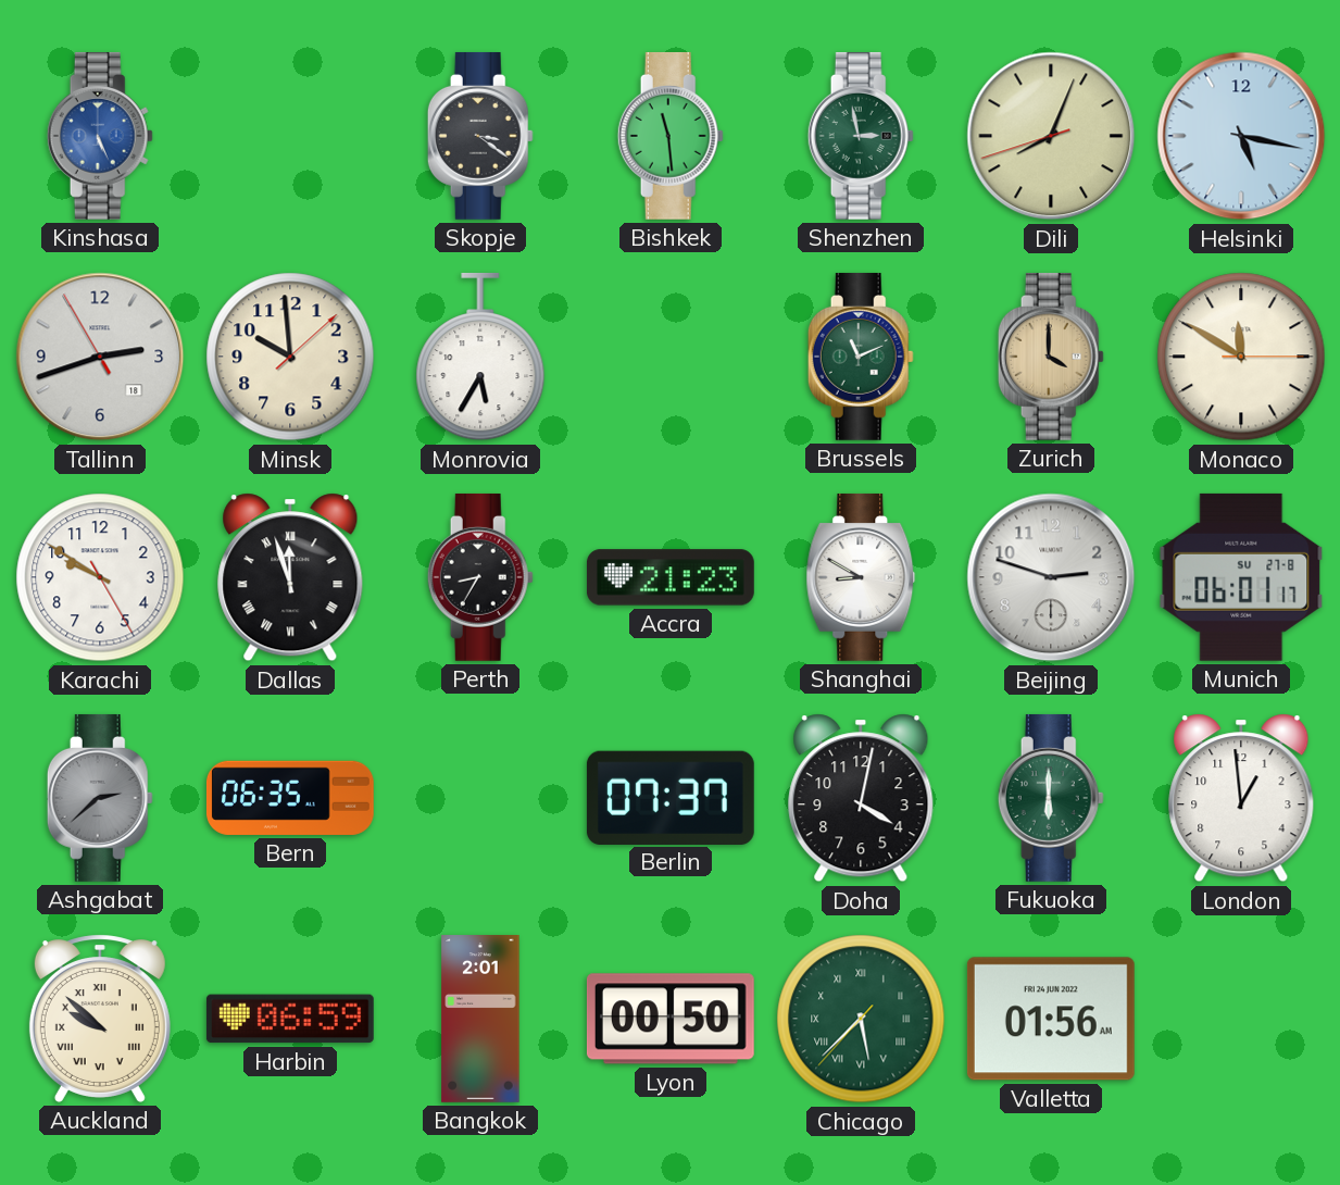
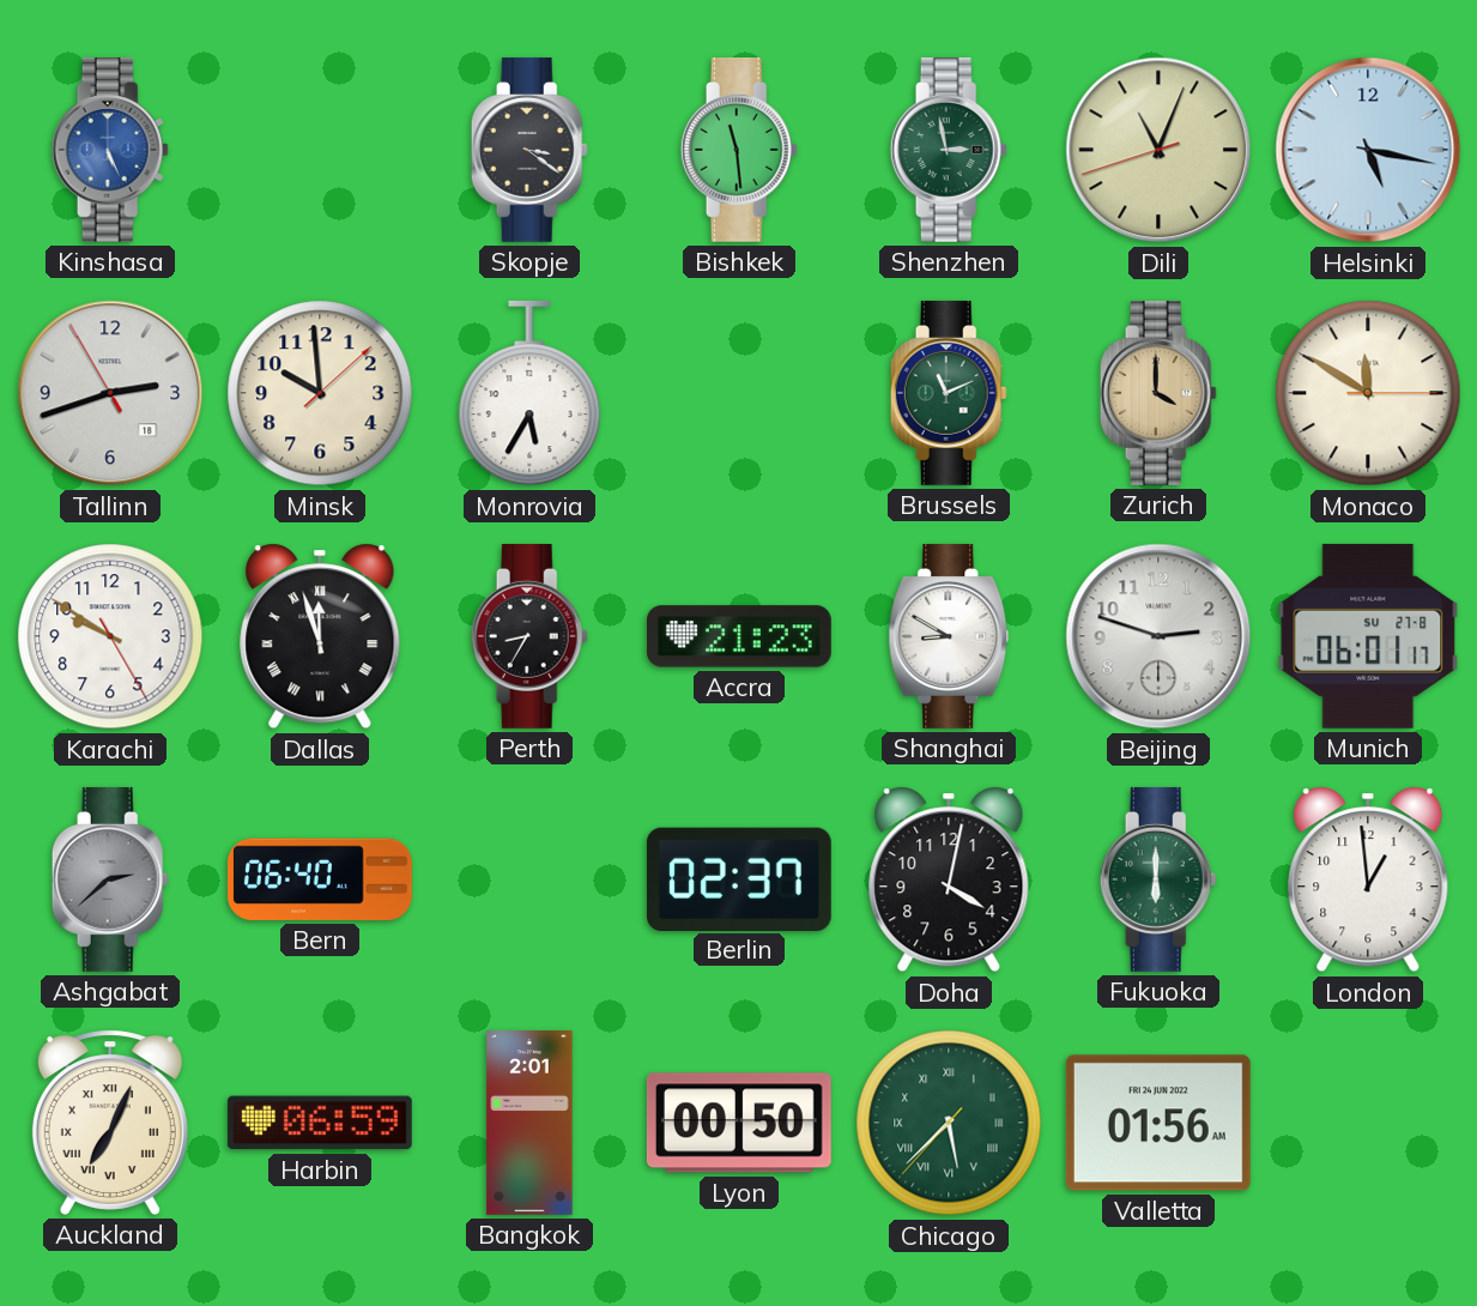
Dili: 8:03 -> 11:03
Bern: 06:35 -> 06:40
Berlin: 07:37 -> 02:37
Auckland: 9:52 -> 7:04
